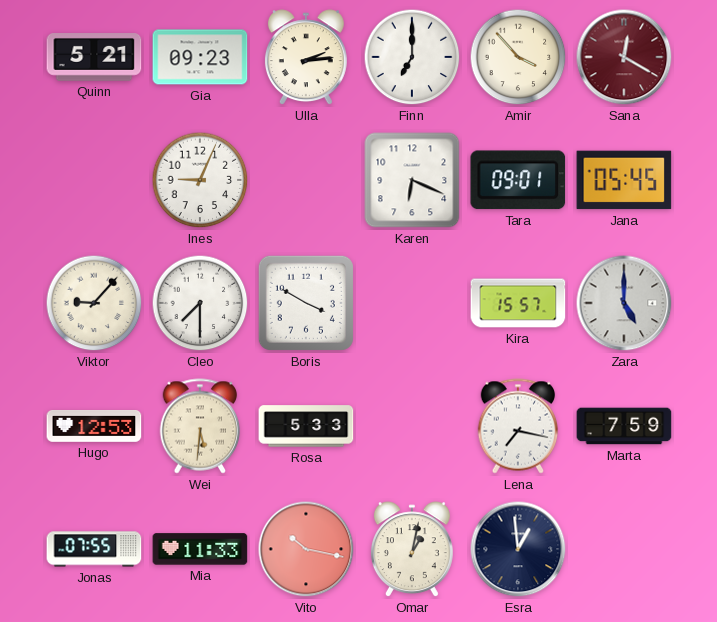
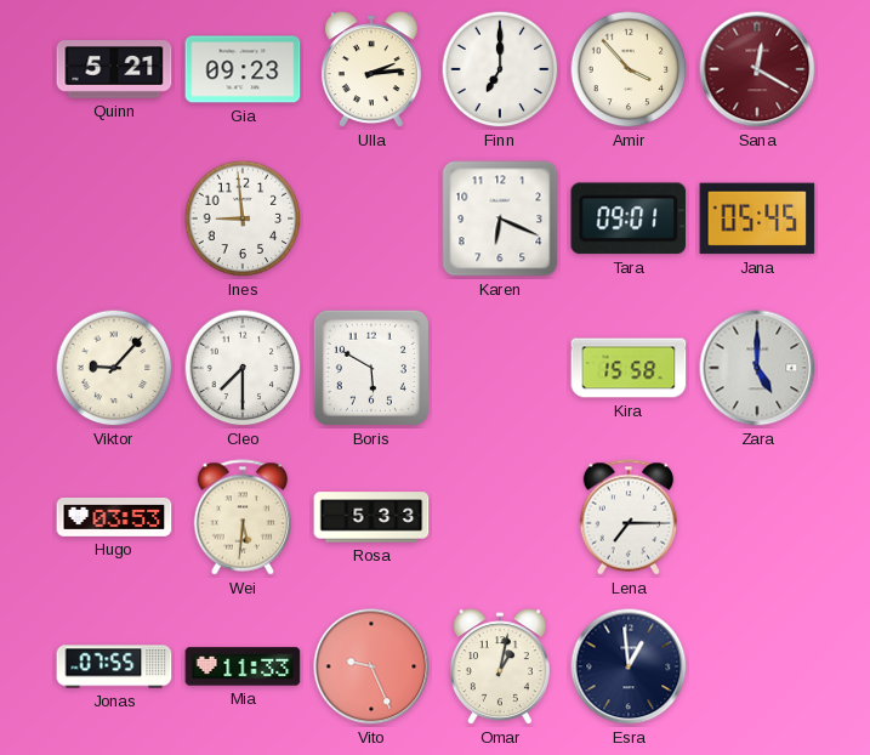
Ines: 9:04 -> 8:59
Boris: 3:50 -> 5:50
Kira: 15:57 -> 15:58
Hugo: 12:53 -> 03:53
Lena: 7:17 -> 7:15
Marta: 7:59 -> none
Vito: 10:17 -> 9:26
